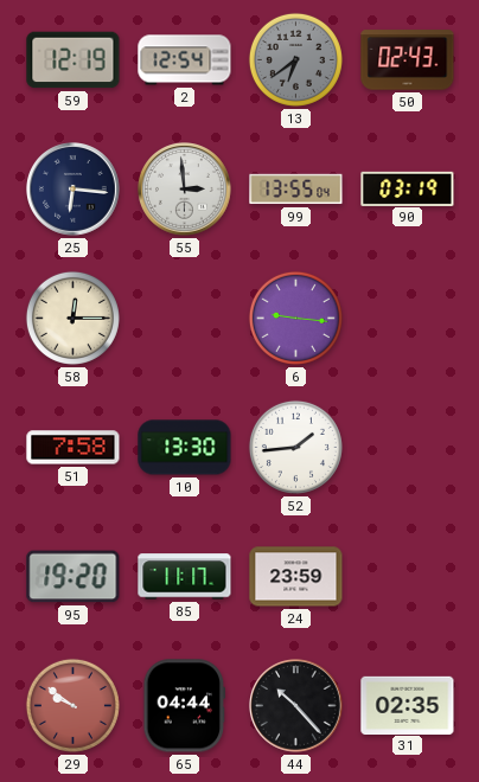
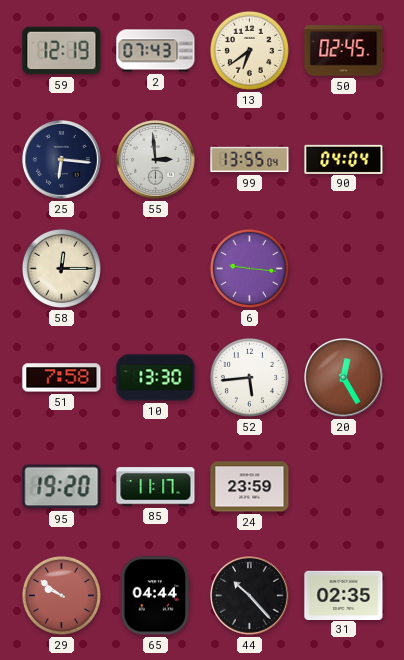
2: 12:54 -> 07:43
13 dial: grey -> cream
50: 02:43 -> 02:45
90: 03:19 -> 04:04
52: 1:44 -> 5:44
20: none -> 12:25
